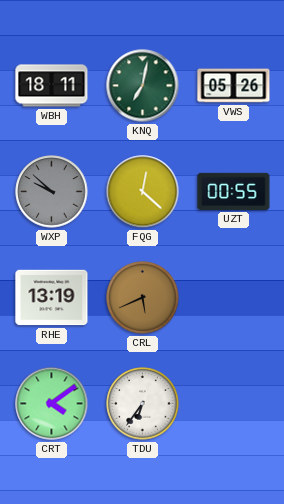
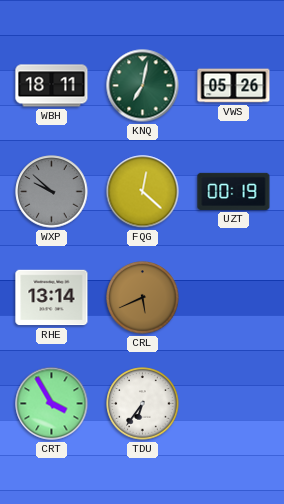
UZT: 00:55 -> 00:19
RHE: 13:19 -> 13:14
CRT: 4:09 -> 3:55
